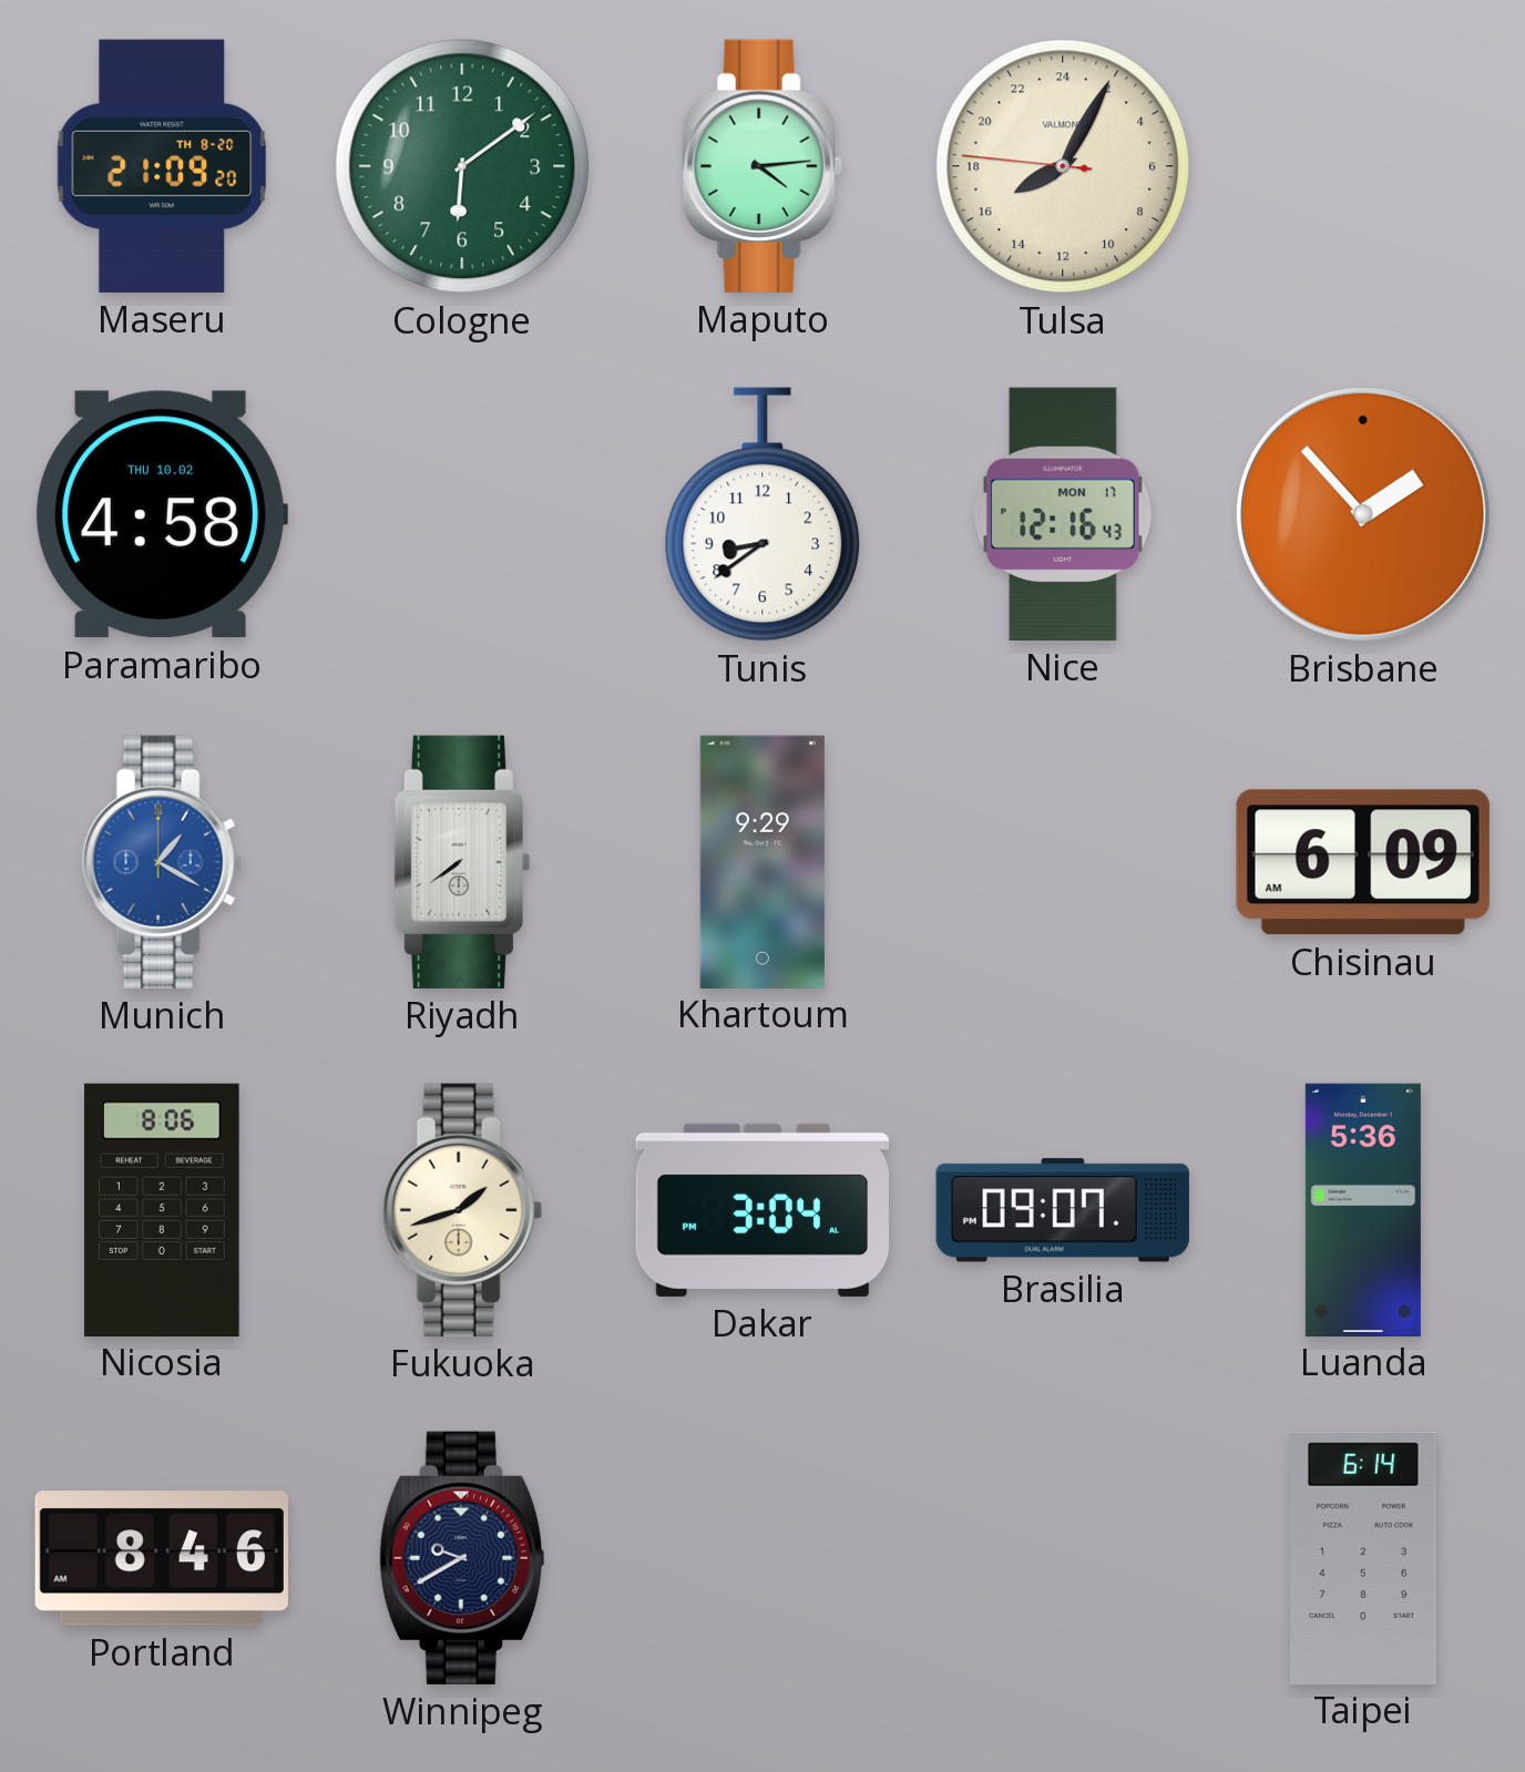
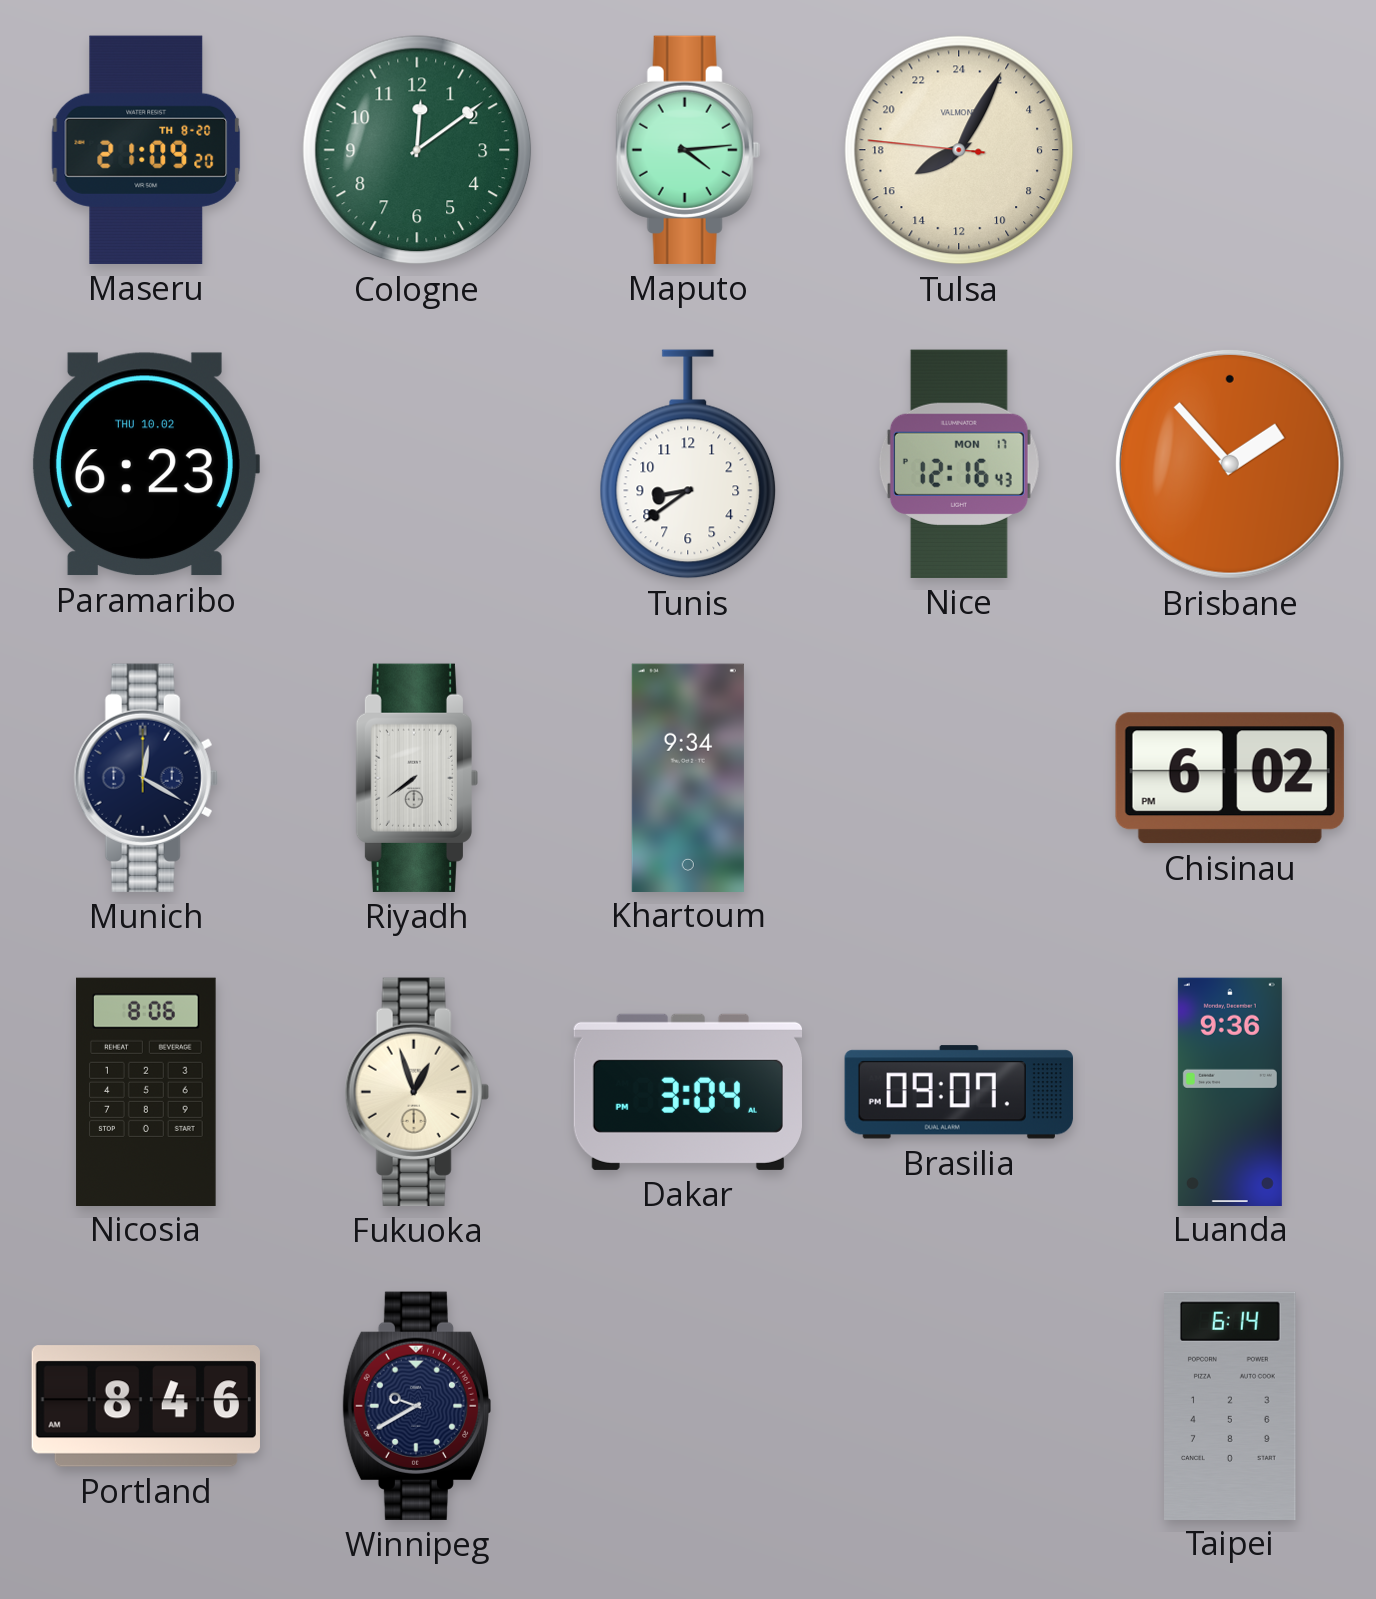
Cologne: 6:09 -> 12:09
Paramaribo: 4:58 -> 6:23
Munich: 1:20 -> 12:20
Munich dial: blue -> navy
Khartoum: 9:29 -> 9:34
Chisinau: 6:09 -> 6:02
Fukuoka: 1:42 -> 12:57
Luanda: 5:36 -> 9:36
